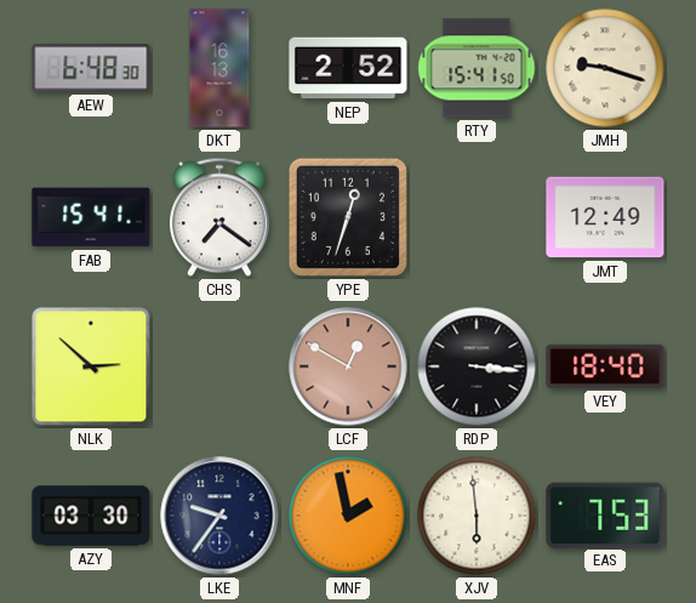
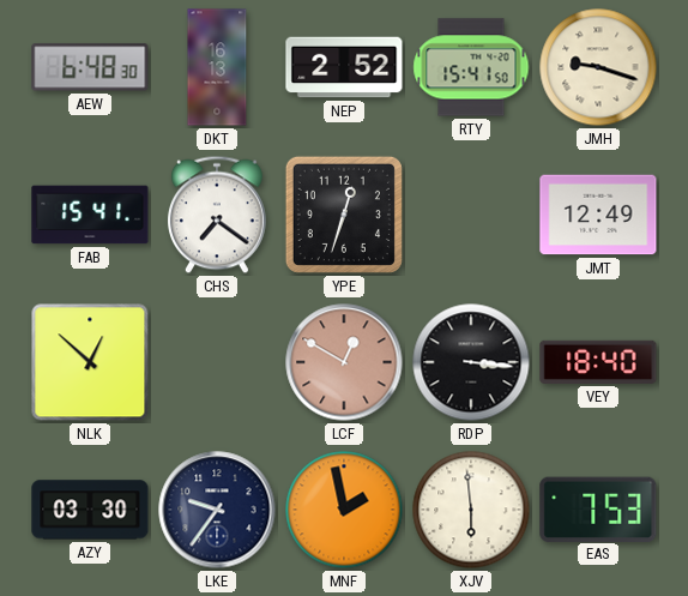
NLK: 2:52 -> 12:52
